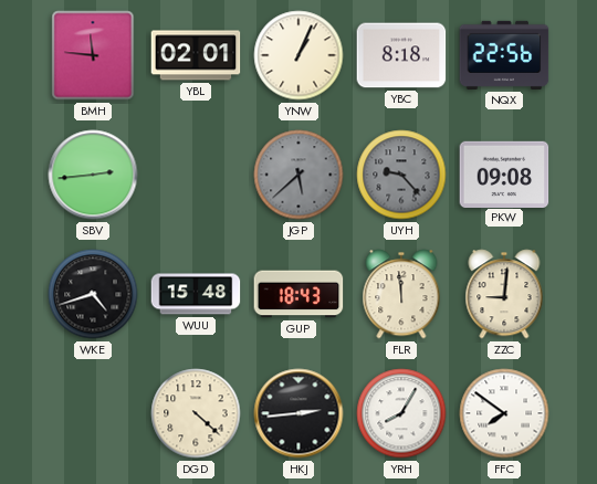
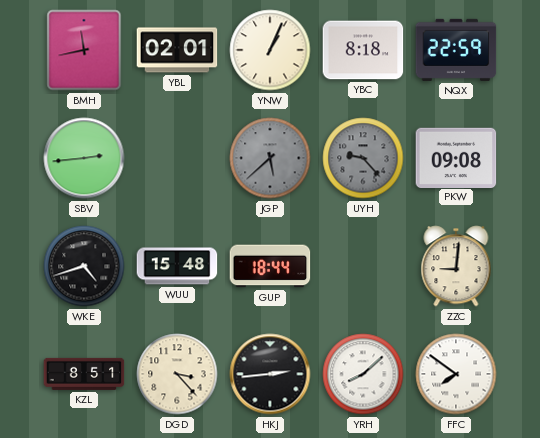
BMH: 11:46 -> 11:43
NQX: 22:56 -> 22:59
GUP: 18:43 -> 18:44
FLR: 11:59 -> none
KZL: none -> 8:51
DGD: 4:22 -> 3:23
YRH: 8:05 -> 8:08
